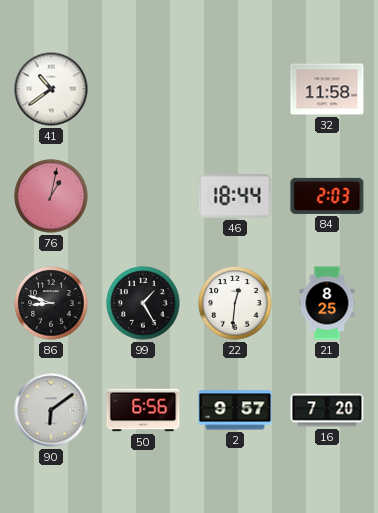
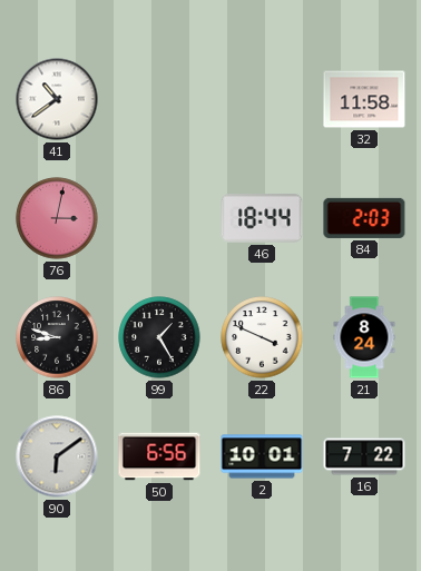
76: 1:02 -> 3:02
22: 12:31 -> 3:49
21: 8:25 -> 8:24
2: 9:57 -> 10:01
16: 7:20 -> 7:22
